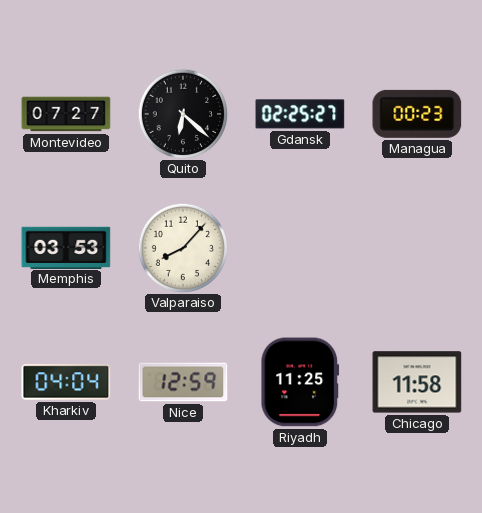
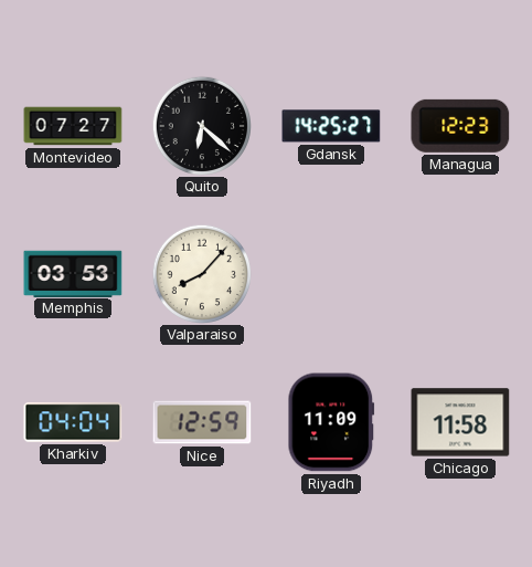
Gdansk: 02:25 -> 14:25
Managua: 00:23 -> 12:23
Riyadh: 11:25 -> 11:09
